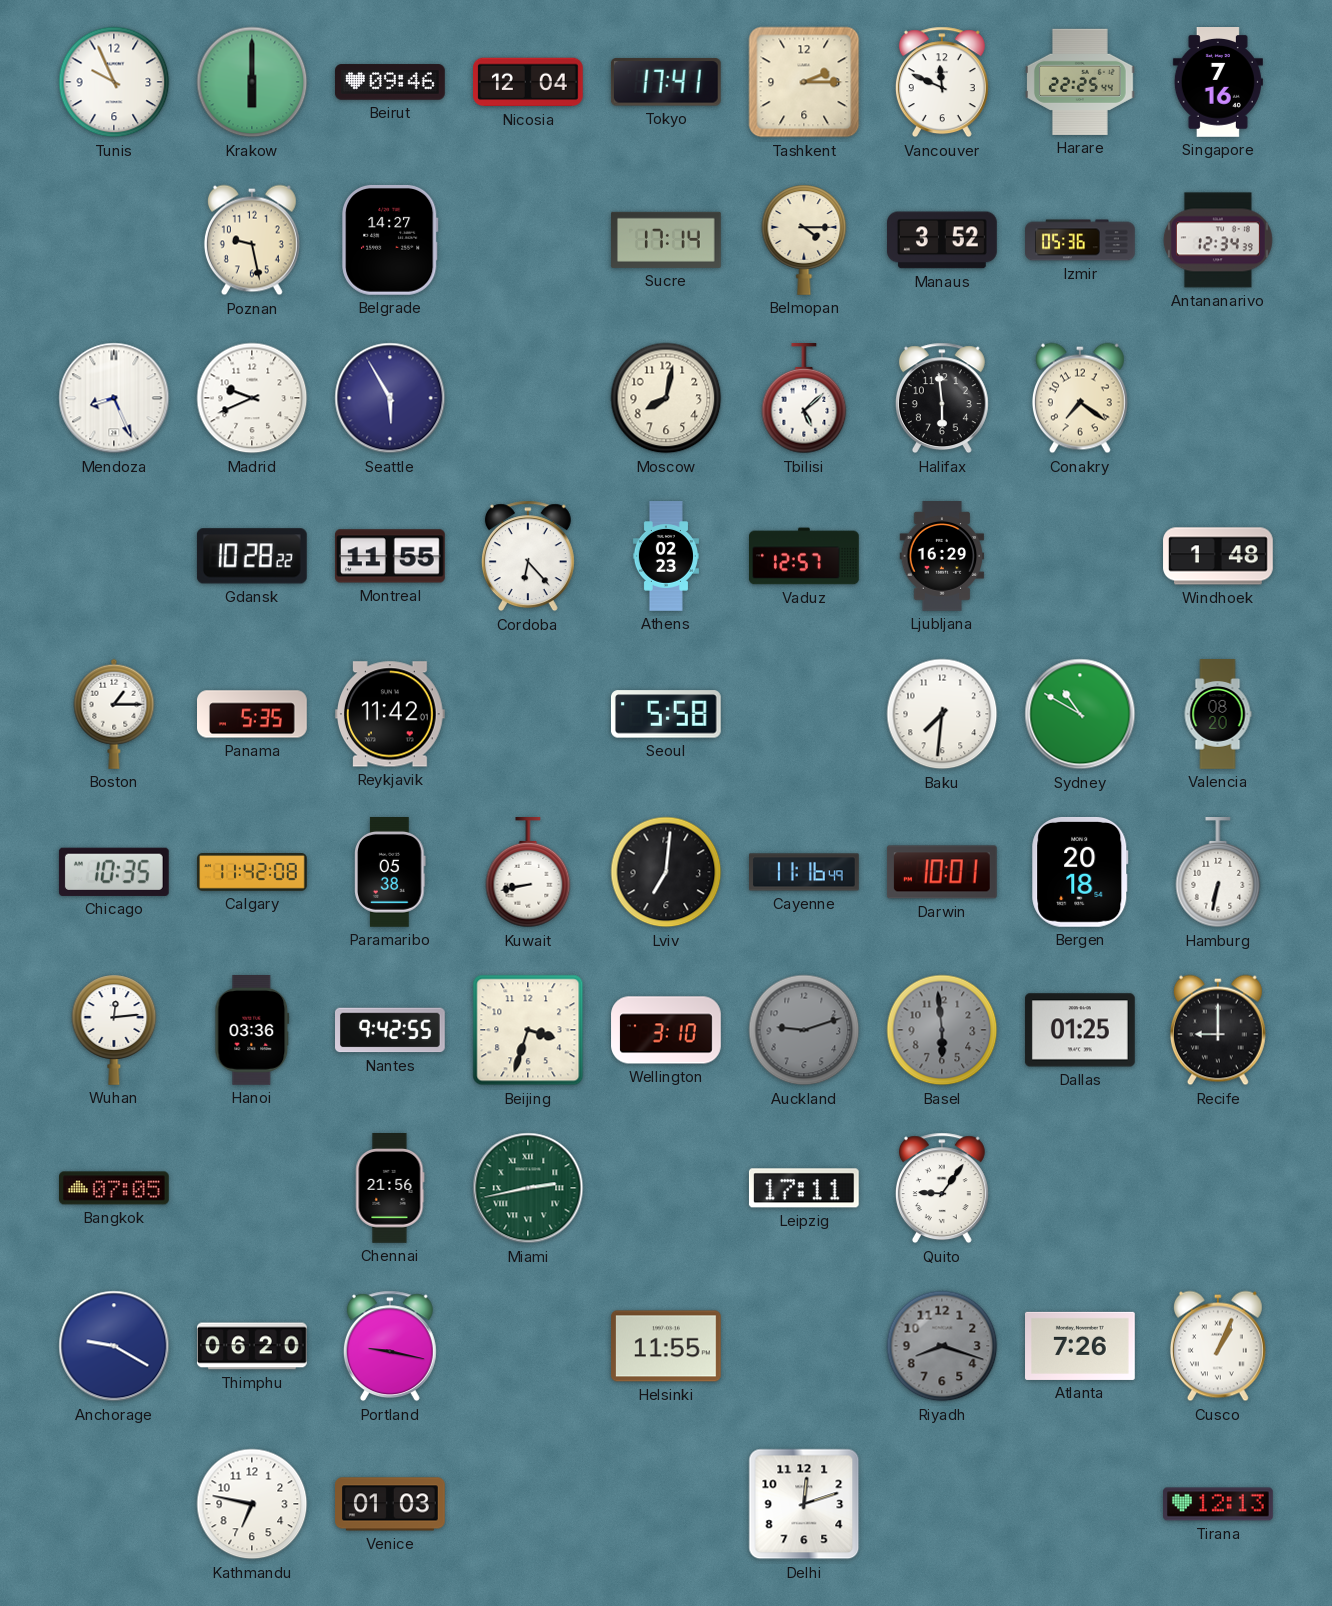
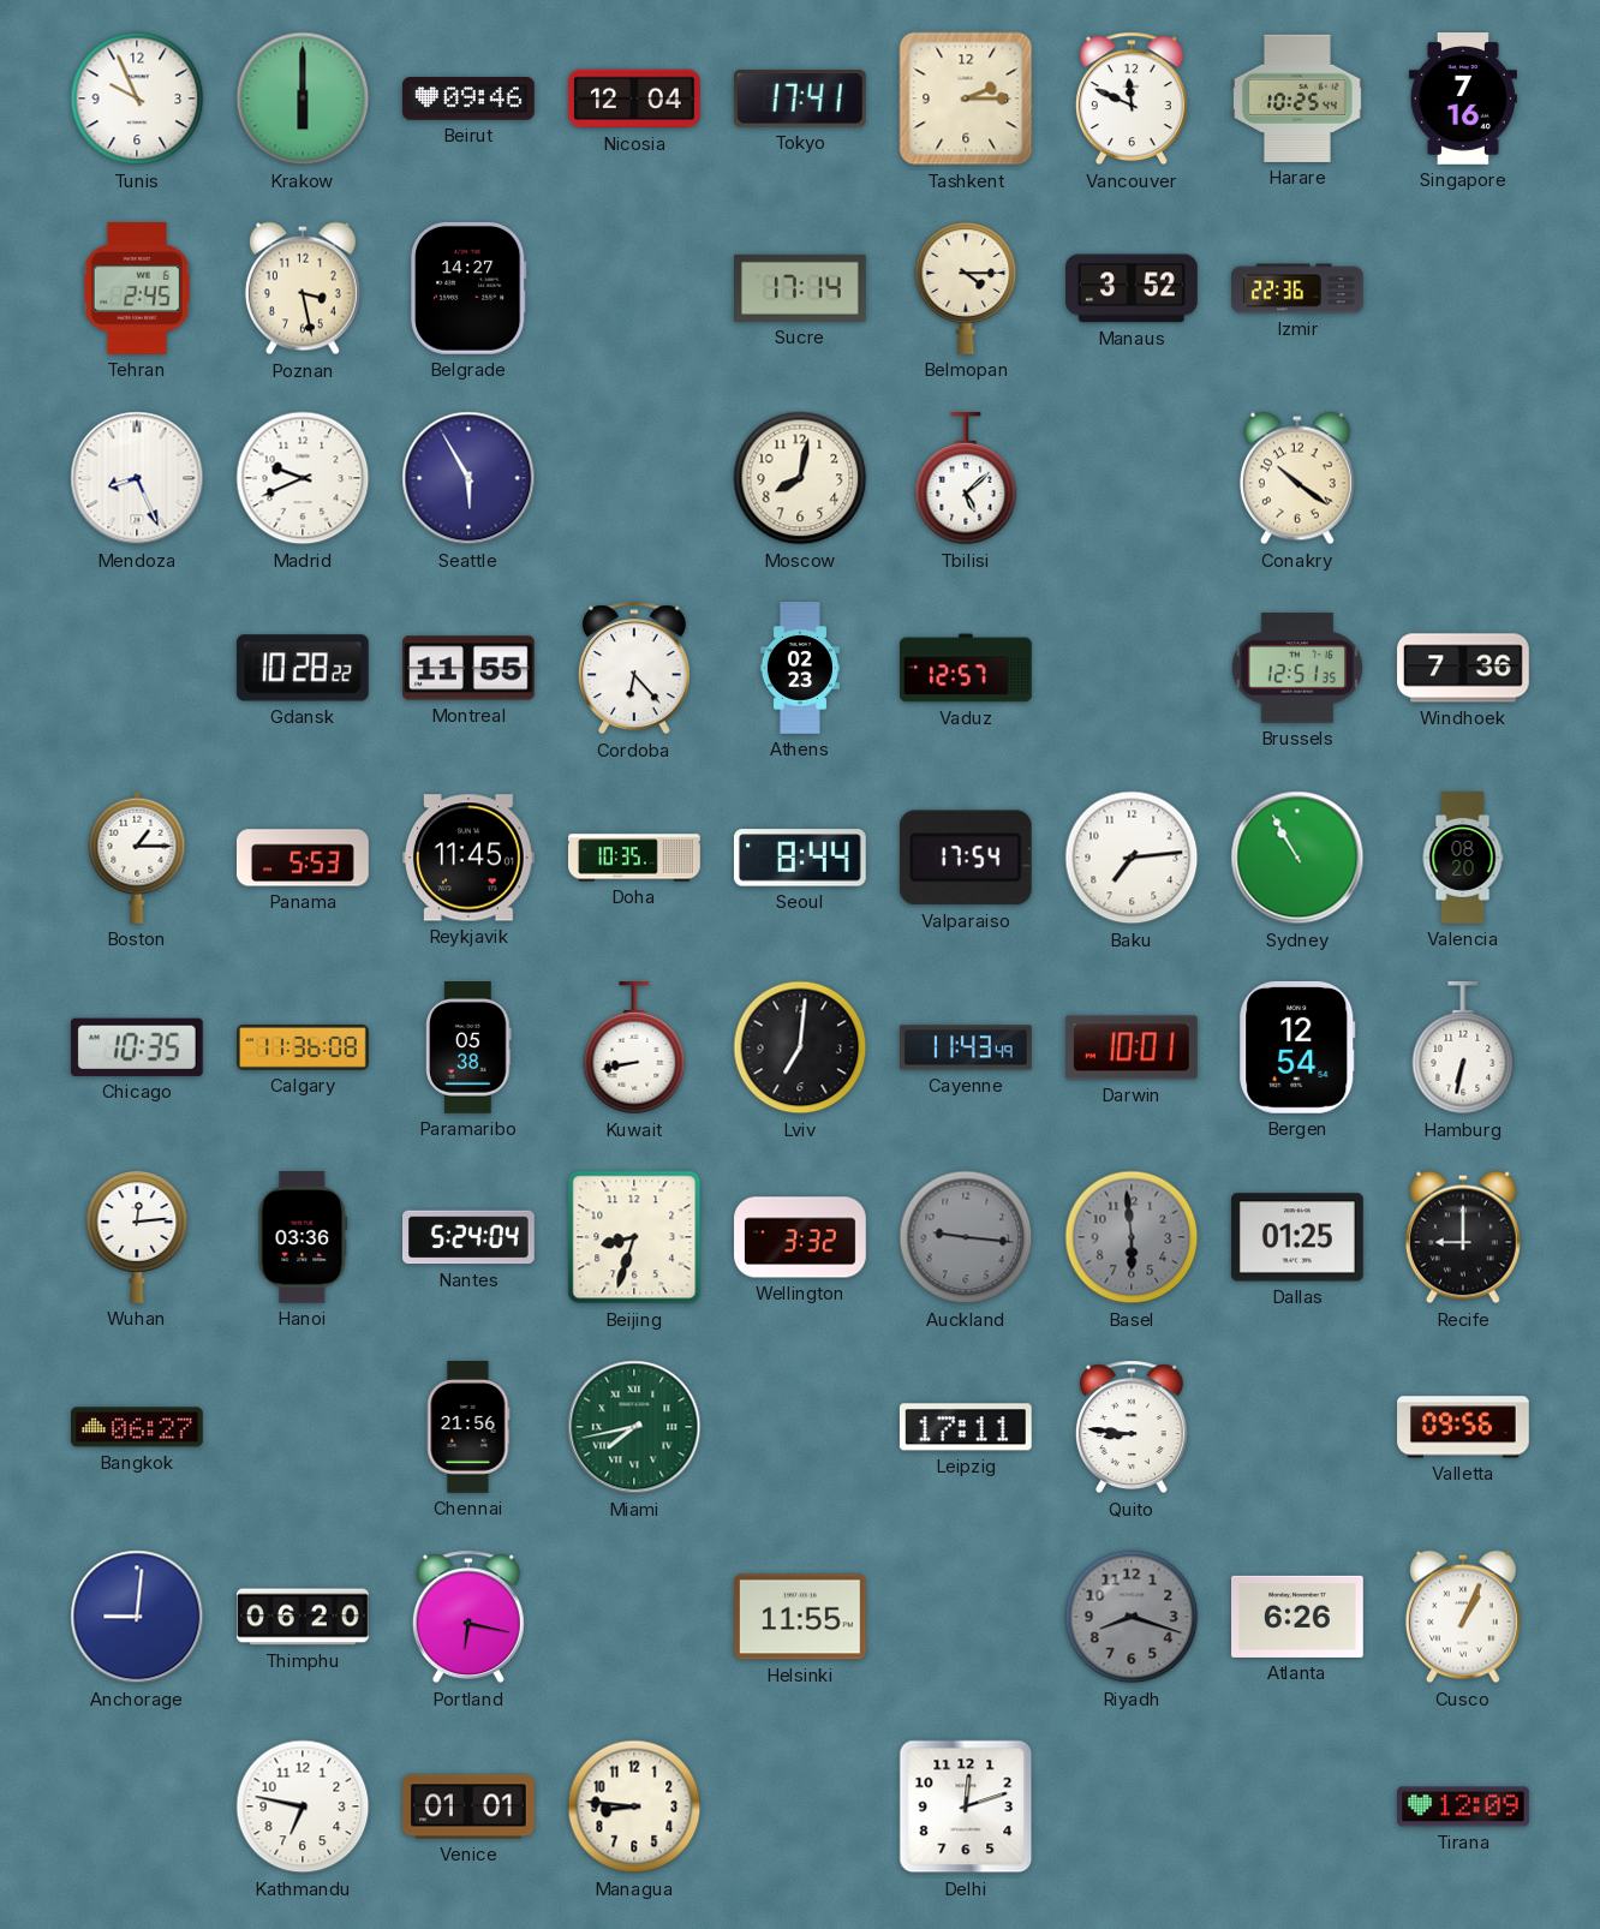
Harare: 22:25 -> 10:25
Tehran: none -> 2:45
Poznan: 9:28 -> 3:28
Izmir: 05:36 -> 22:36
Antananarivo: 12:34 -> none
Halifax: 5:59 -> none
Conakry: 7:21 -> 10:21
Ljubljana: 16:29 -> none
Brussels: none -> 12:51
Windhoek: 1:48 -> 7:36
Panama: 5:35 -> 5:53
Reykjavik: 11:42 -> 11:45
Doha: none -> 10:35
Seoul: 5:58 -> 8:44
Valparaiso: none -> 17:54
Baku: 7:31 -> 7:14
Sydney: 10:50 -> 10:55
Calgary: 11:42 -> 11:36
Cayenne: 11:16 -> 11:43
Bergen: 20:18 -> 12:54
Nantes: 9:42 -> 5:24
Beijing: 3:33 -> 8:33
Wellington: 3:10 -> 3:32
Auckland: 9:12 -> 9:16
Bangkok: 07:05 -> 06:27
Miami: 2:43 -> 7:43
Quito: 9:06 -> 8:46
Valletta: none -> 09:56
Anchorage: 9:20 -> 9:01
Portland: 9:17 -> 6:17
Atlanta: 7:26 -> 6:26
Venice: 01:03 -> 01:01
Managua: none -> 8:46
Tirana: 12:13 -> 12:09
